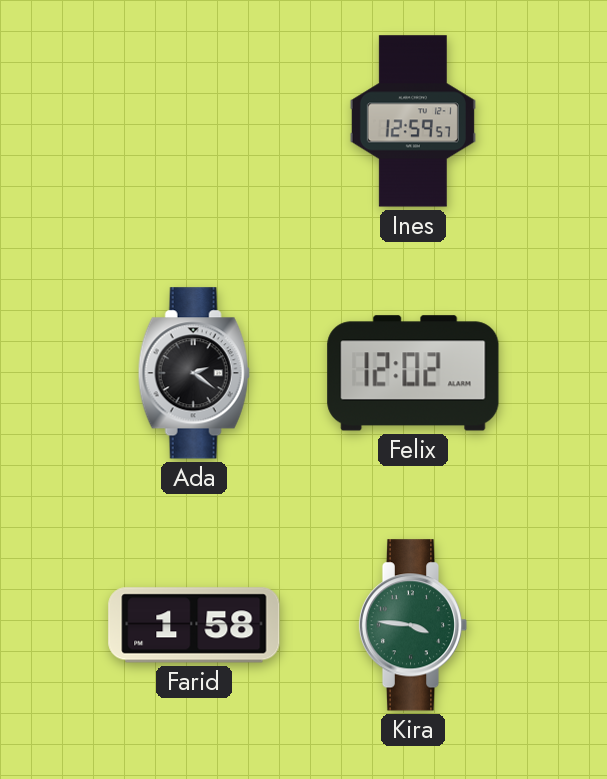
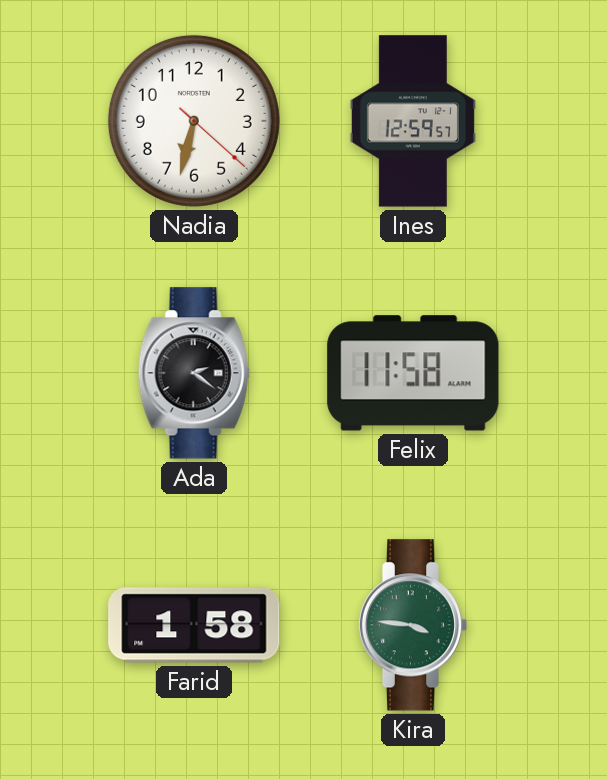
Nadia: none -> 6:32
Felix: 12:02 -> 11:58
